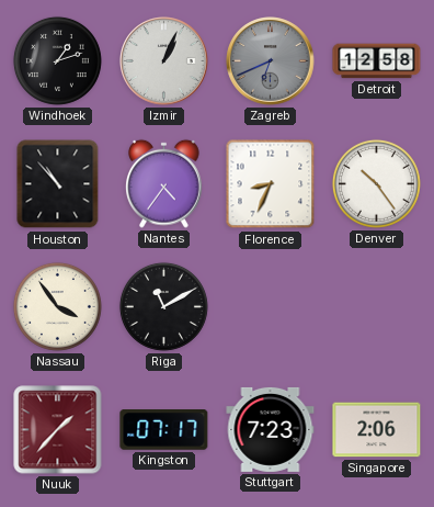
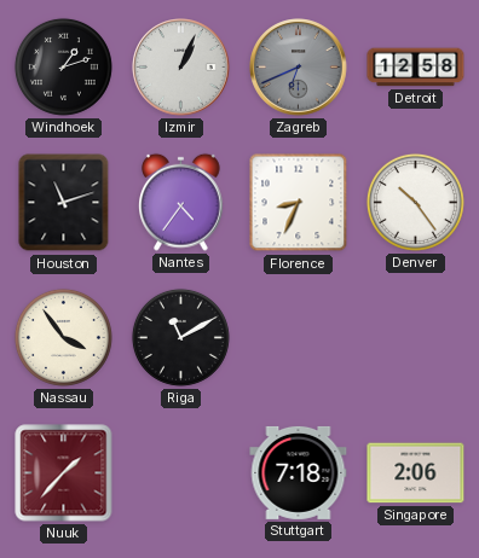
Houston: 10:53 -> 11:12
Kingston: 07:17 -> none
Stuttgart: 7:23 -> 7:18
